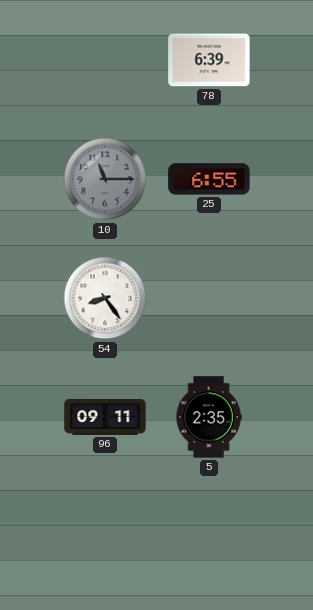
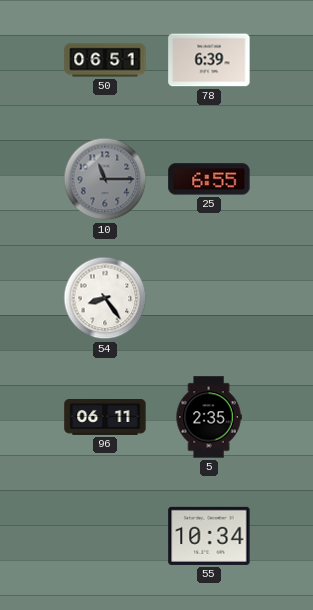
50: none -> 06:51
96: 09:11 -> 06:11
55: none -> 10:34
